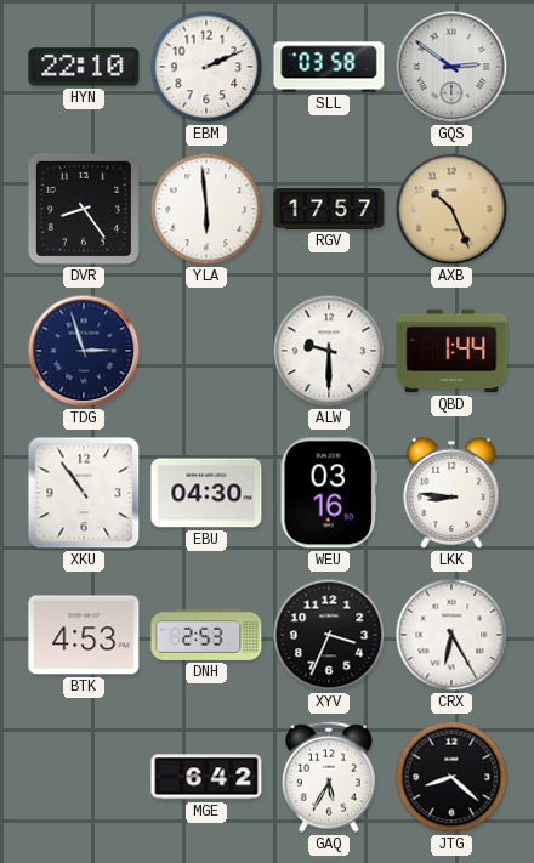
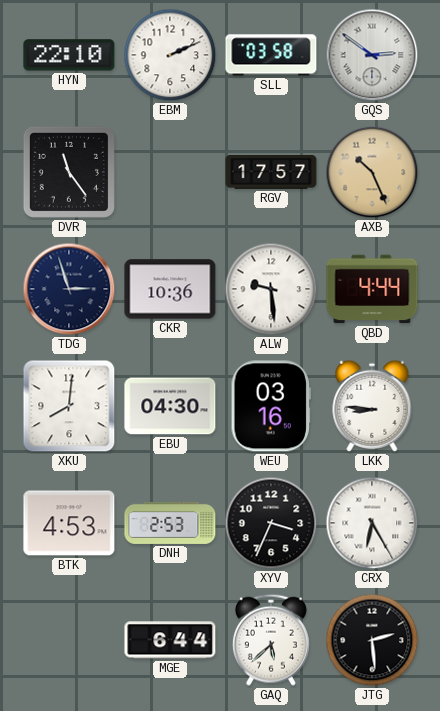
DVR: 8:24 -> 11:24
YLA: 5:59 -> none
CKR: none -> 10:36
ALW: 9:30 -> 9:29
QBD: 1:44 -> 4:44
XKU: 10:54 -> 8:01
MGE: 6:42 -> 6:44
GAQ: 5:35 -> 5:38
JTG: 8:22 -> 2:29
